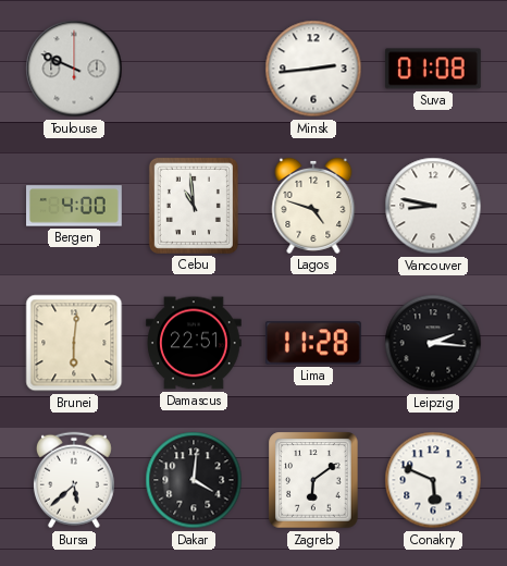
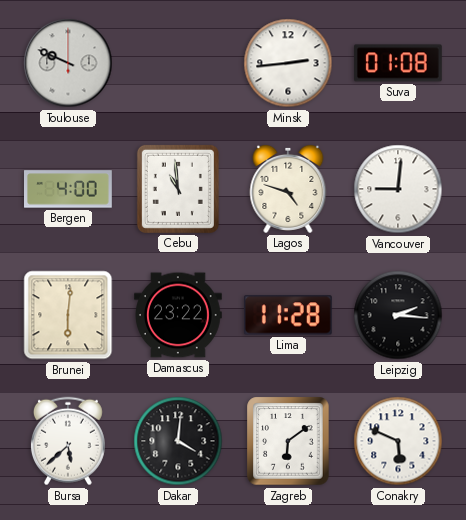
Vancouver: 8:47 -> 9:01
Damascus: 22:51 -> 23:22
